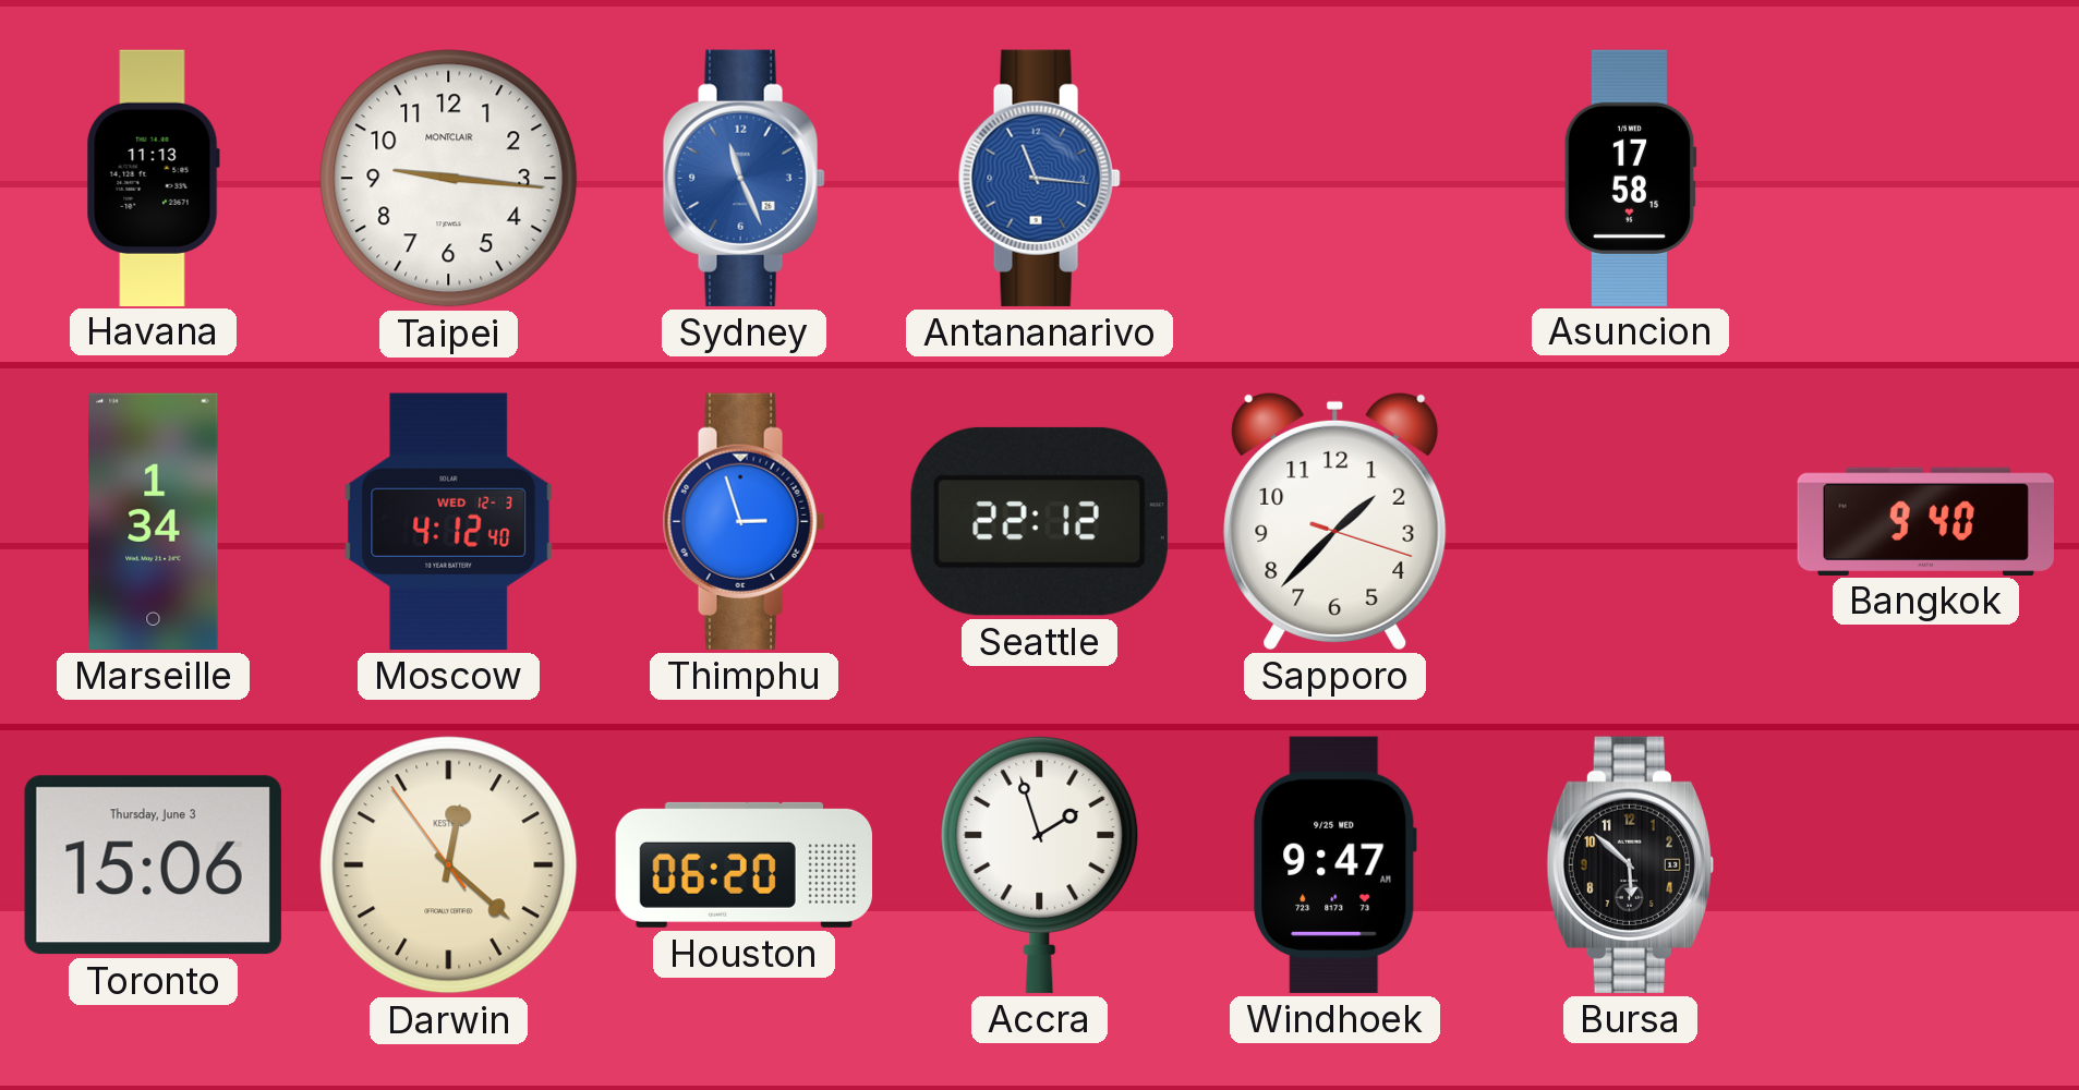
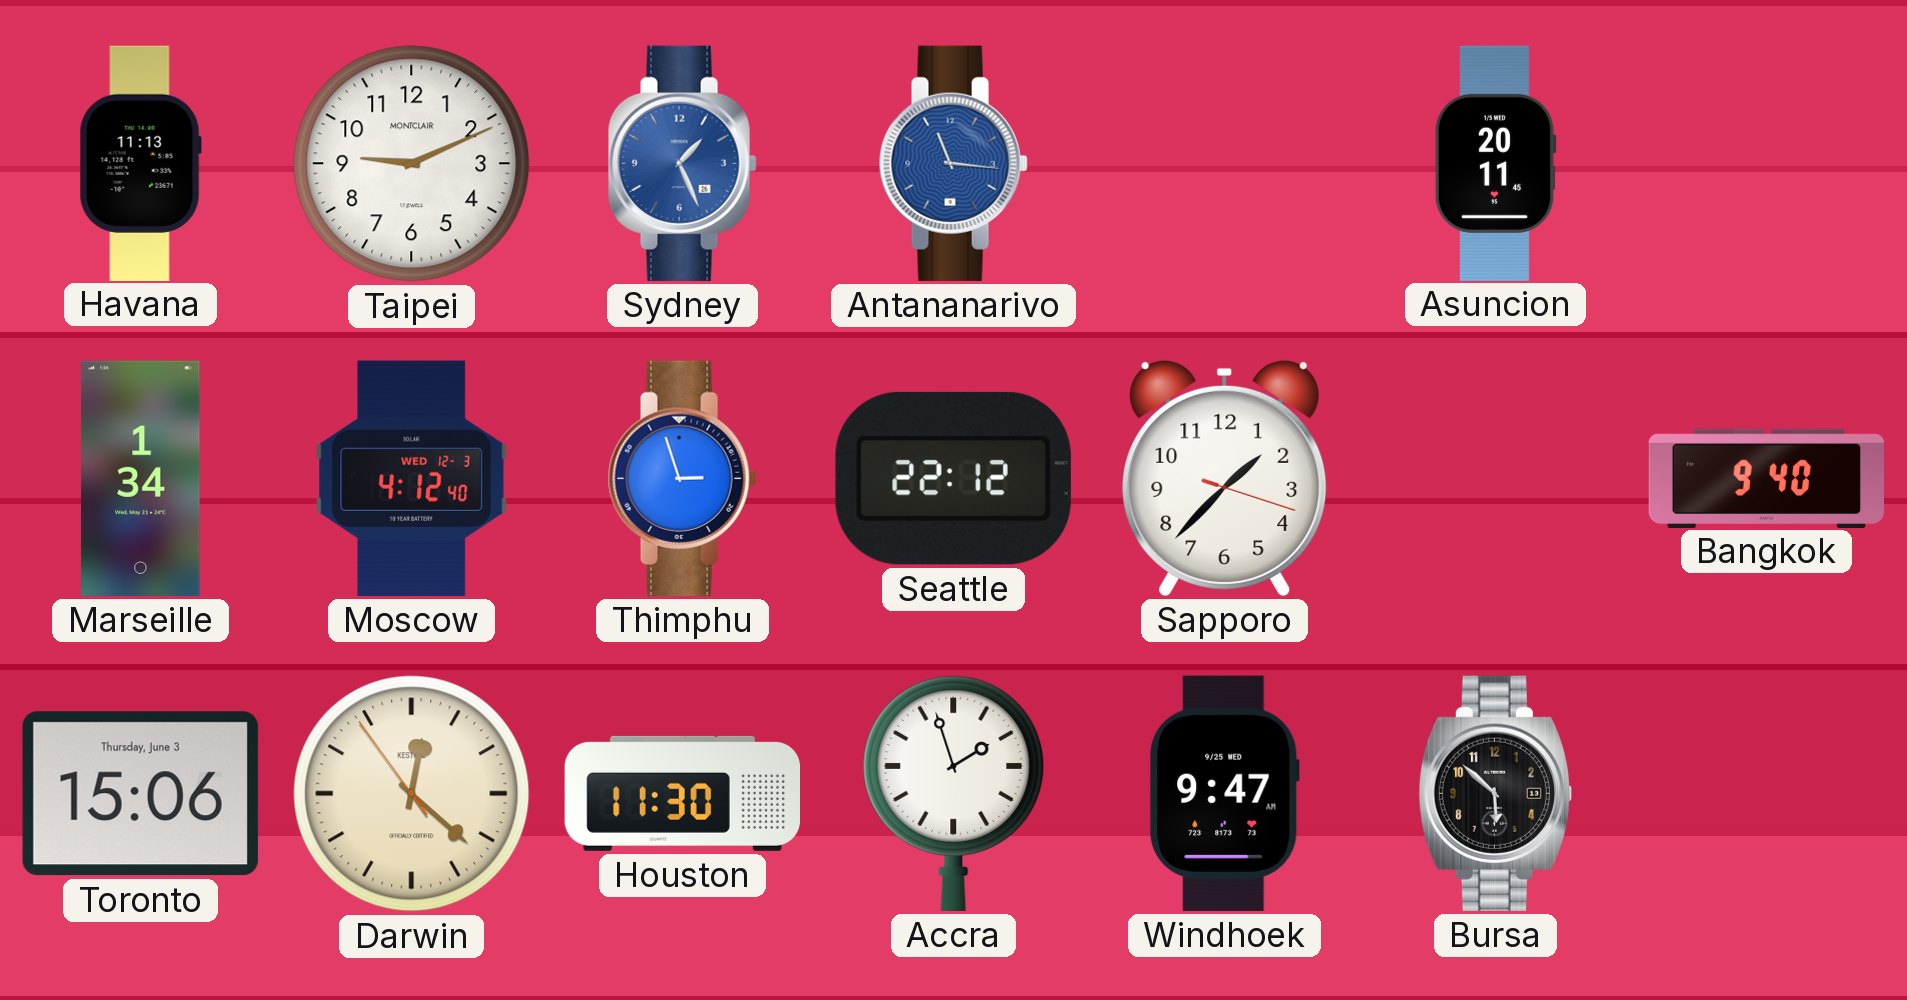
Taipei: 9:16 -> 9:11
Sydney: 11:26 -> 1:26
Asuncion: 17:58 -> 20:11
Houston: 06:20 -> 11:30
